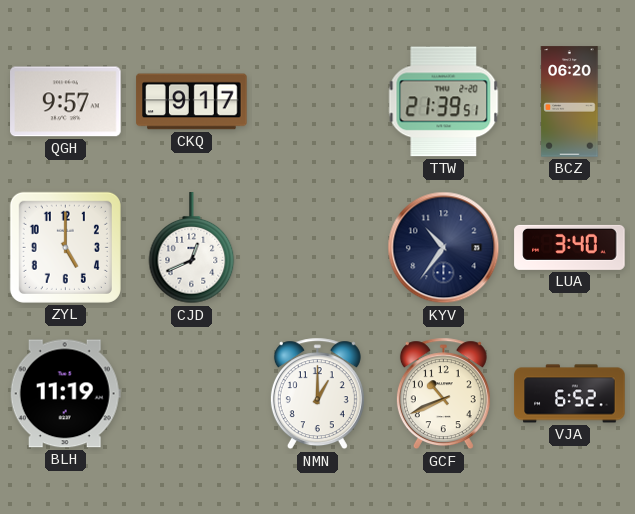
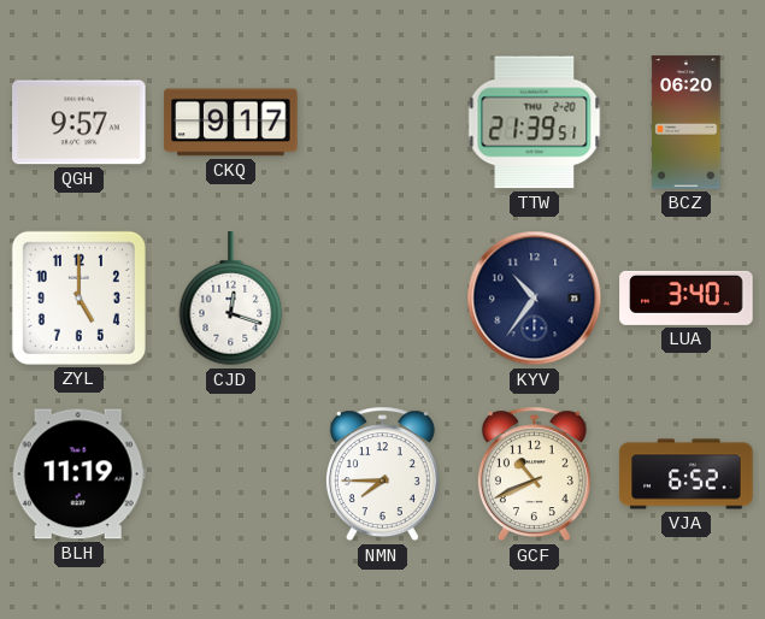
CJD: 12:41 -> 12:18
NMN: 1:00 -> 7:45
